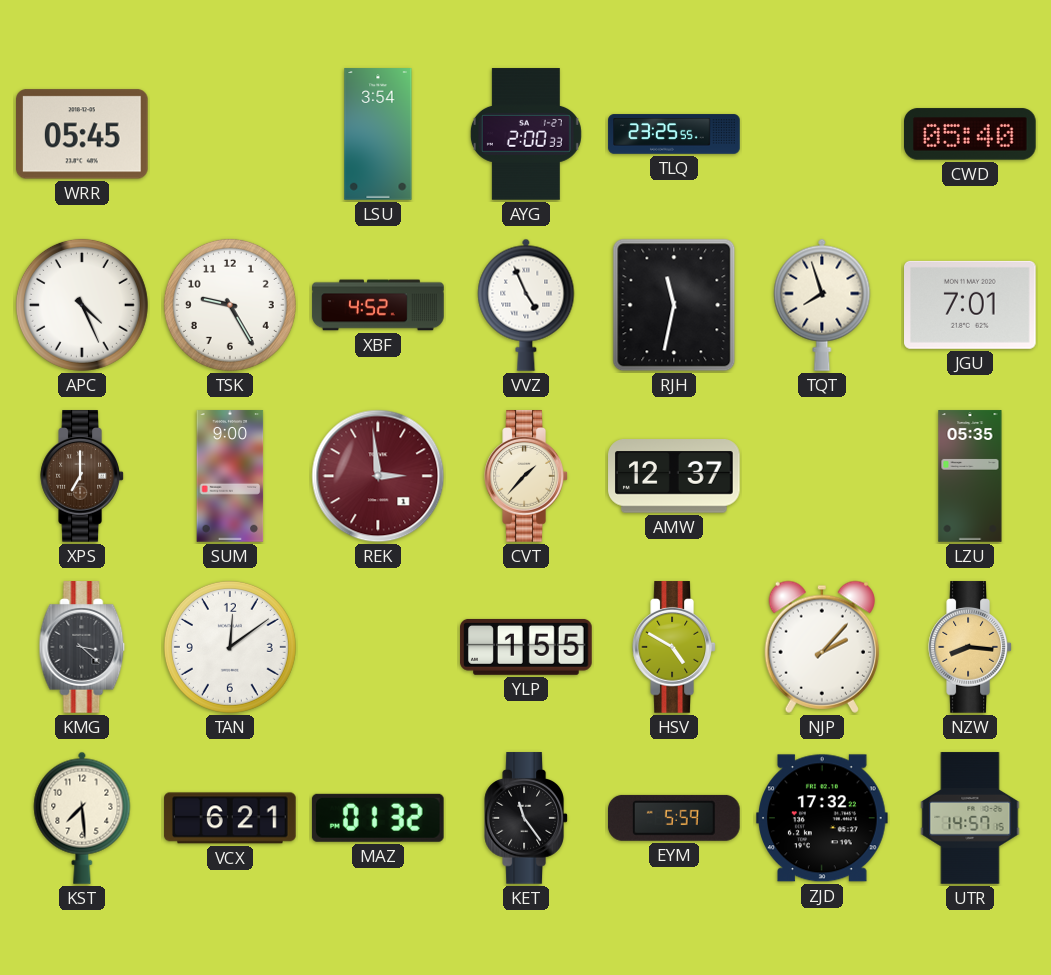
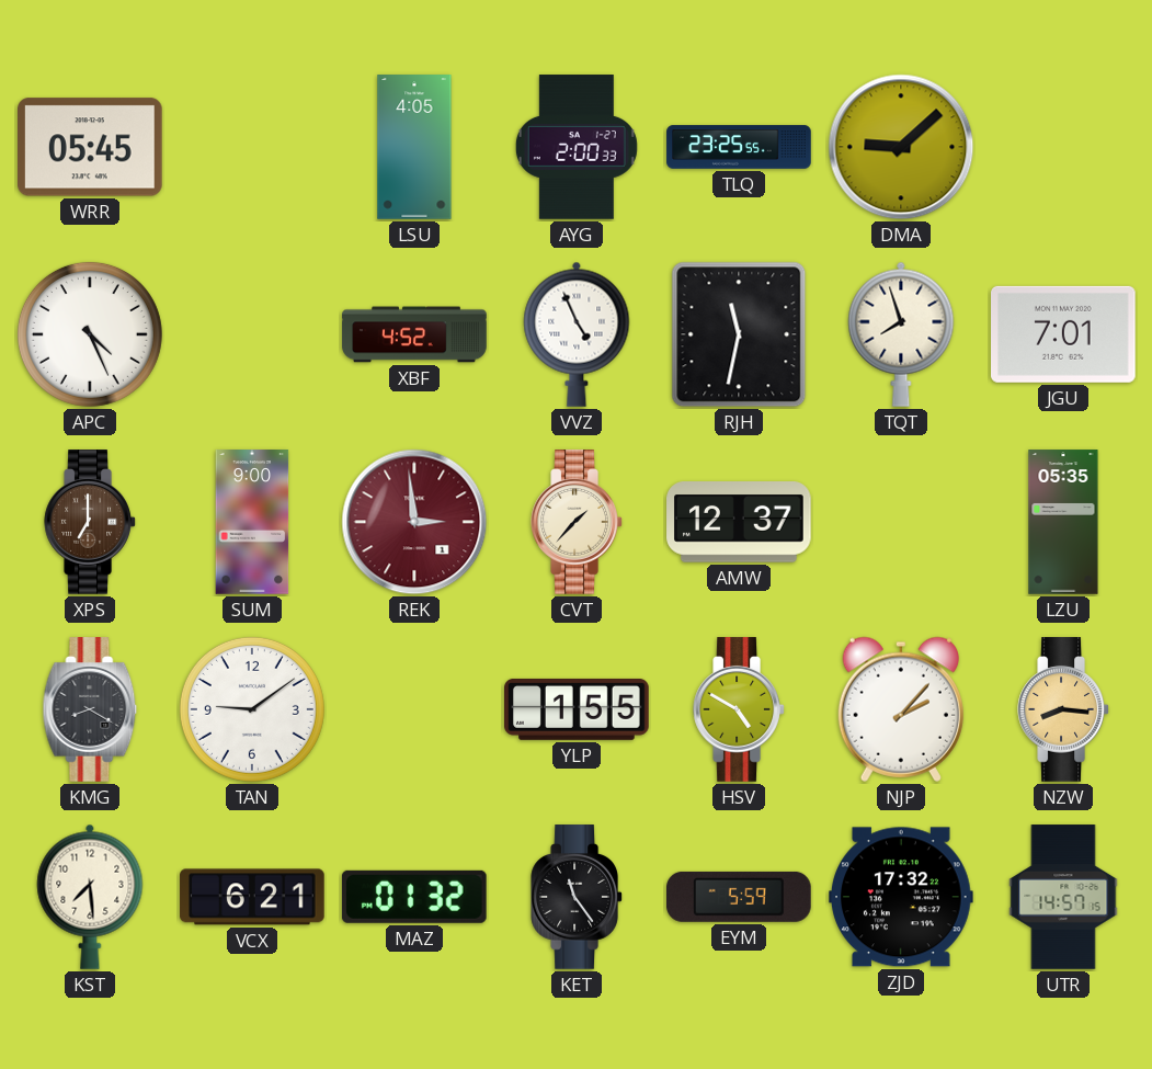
LSU: 3:54 -> 4:05
DMA: none -> 9:08
CWD: 05:40 -> none
TSK: 9:25 -> none
KMG: 3:22 -> 8:20
TAN: 12:09 -> 9:09
